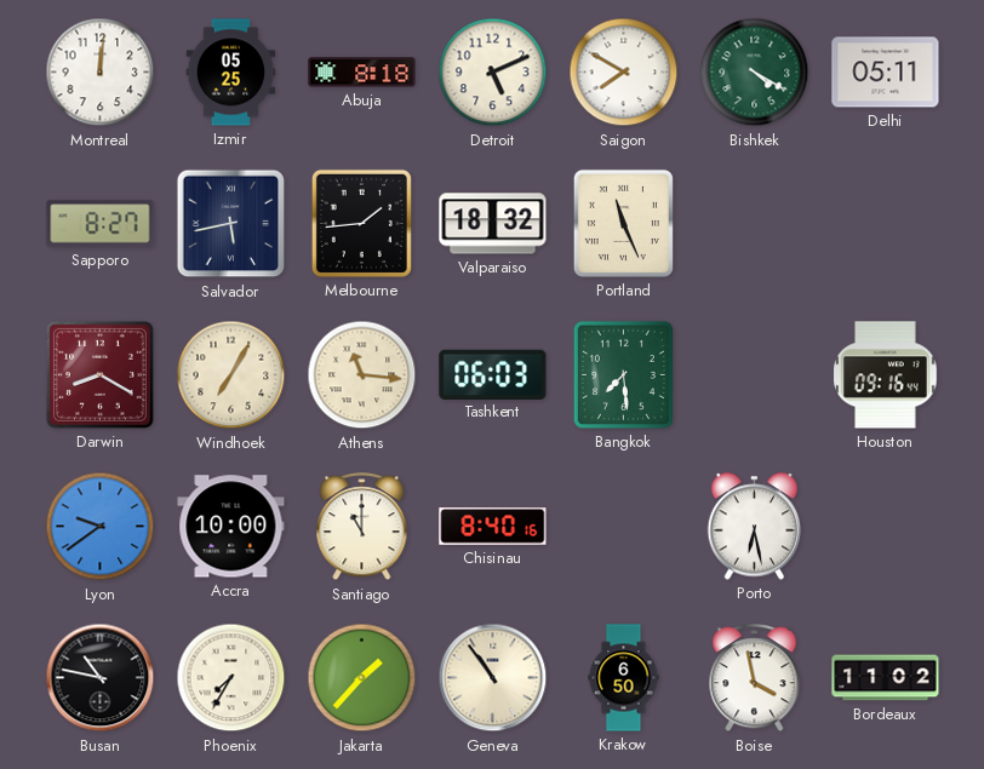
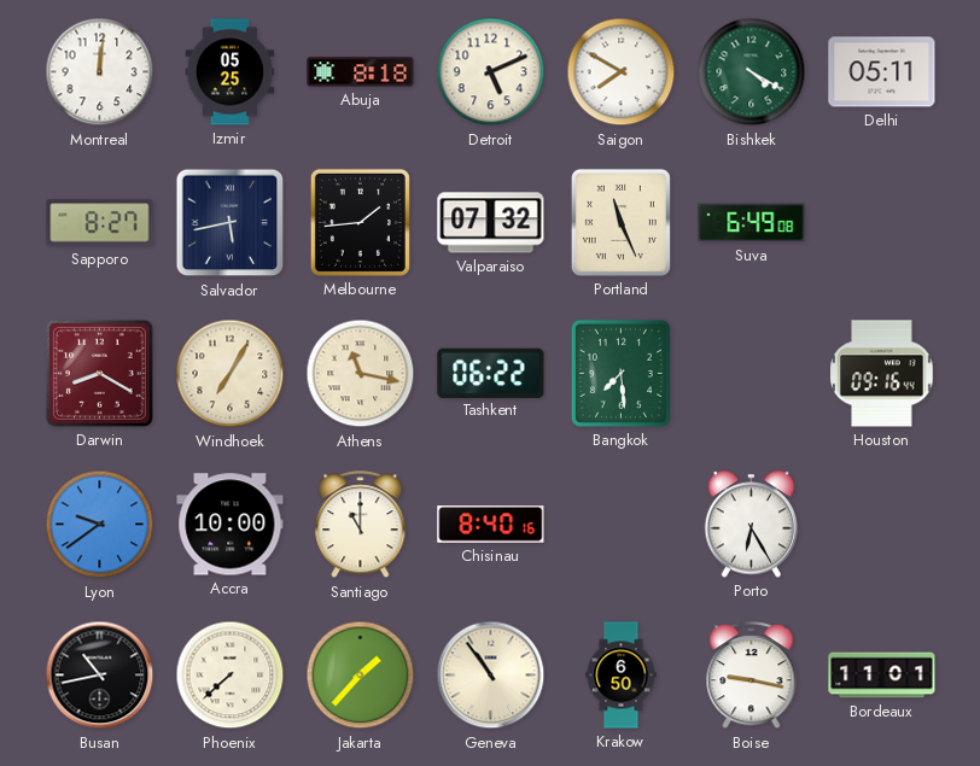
Valparaiso: 18:32 -> 07:32
Suva: none -> 6:49
Athens: 11:16 -> 11:17
Tashkent: 06:03 -> 06:22
Porto: 6:28 -> 6:25
Busan: 10:47 -> 10:43
Phoenix: 7:35 -> 7:38
Boise: 3:58 -> 9:17
Bordeaux: 11:02 -> 11:01
